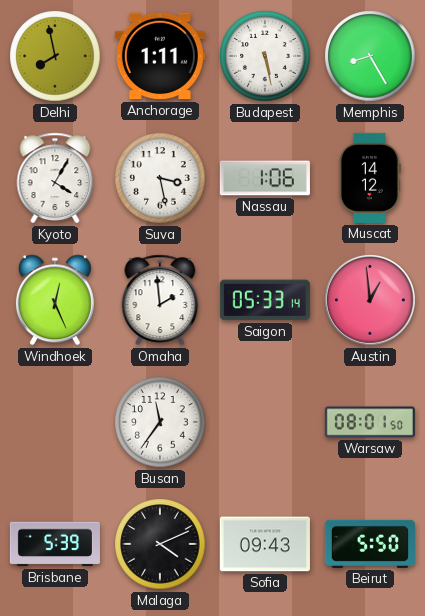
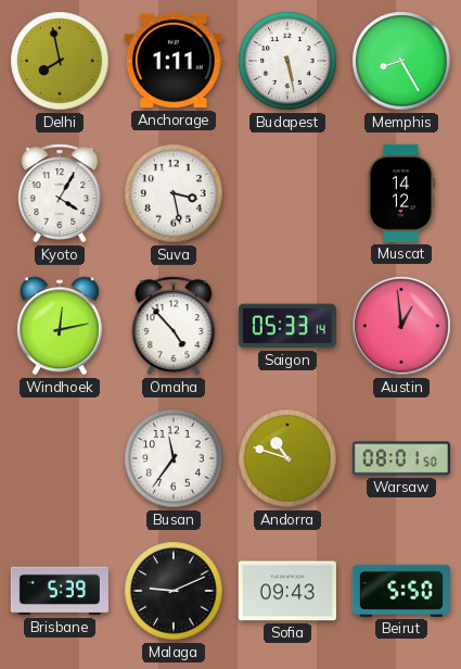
Nassau: 1:06 -> none
Windhoek: 12:26 -> 12:13
Omaha: 1:59 -> 4:53
Andorra: none -> 10:48
Malaga: 4:11 -> 9:11
